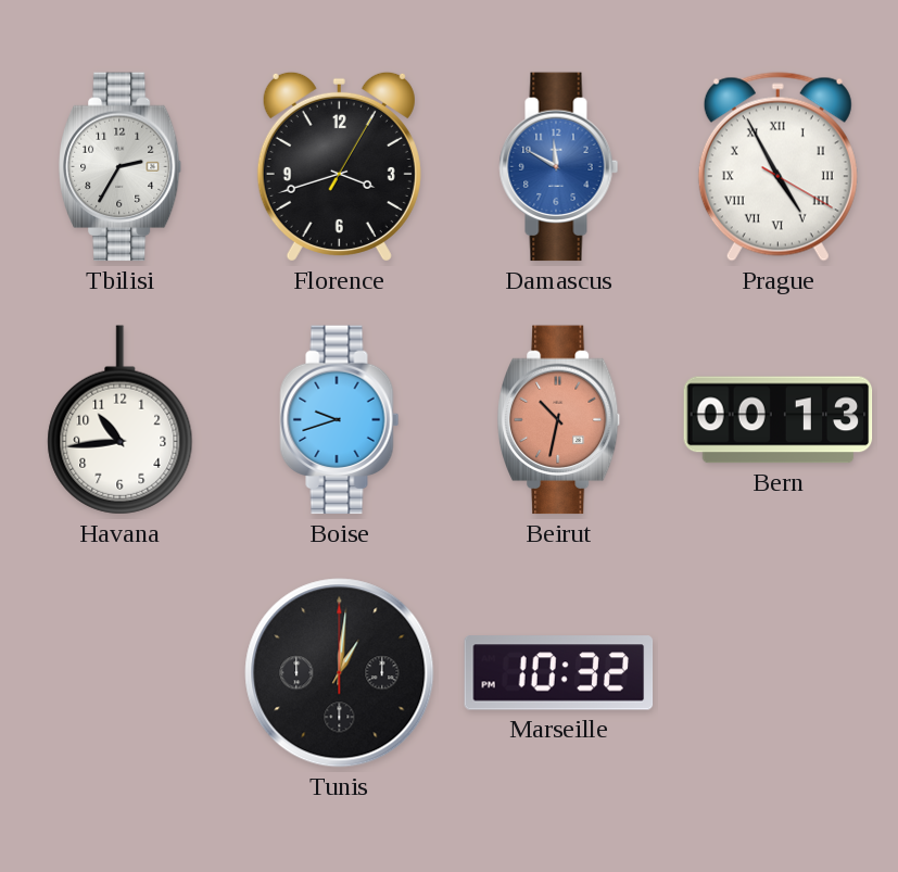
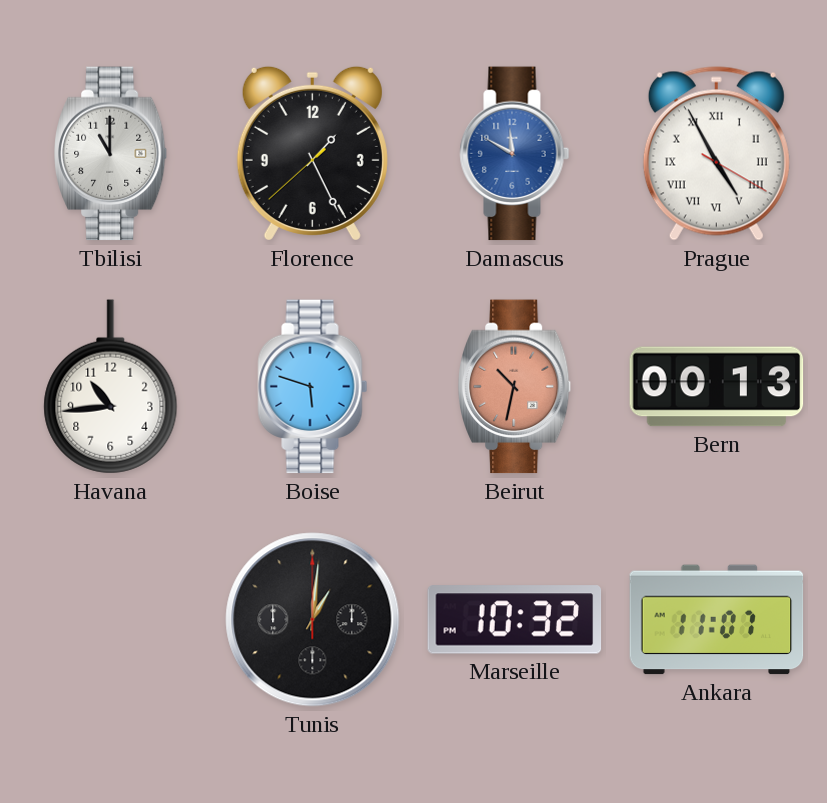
Tbilisi: 2:35 -> 11:00
Florence: 3:42 -> 1:25
Boise: 9:42 -> 5:48
Ankara: none -> 11:07
